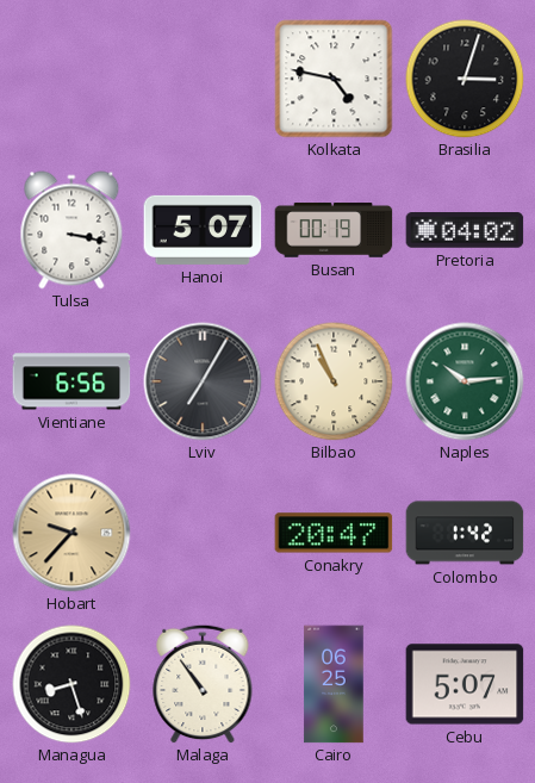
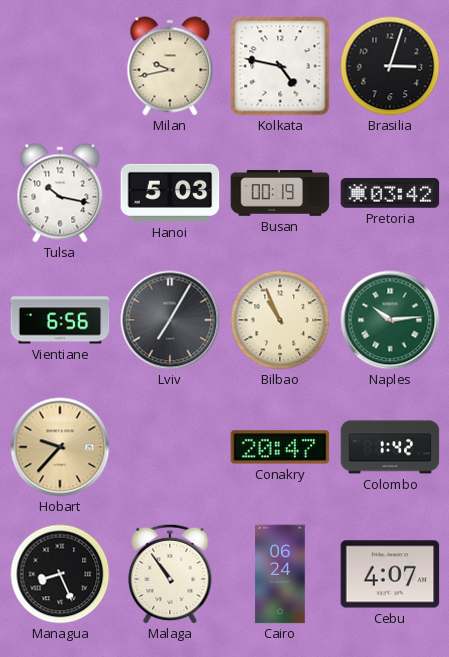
Milan: none -> 9:43
Tulsa: 3:17 -> 10:17
Hanoi: 5:07 -> 5:03
Pretoria: 04:02 -> 03:42
Managua: 8:27 -> 8:26
Cairo: 06:25 -> 06:24
Cebu: 5:07 -> 4:07
